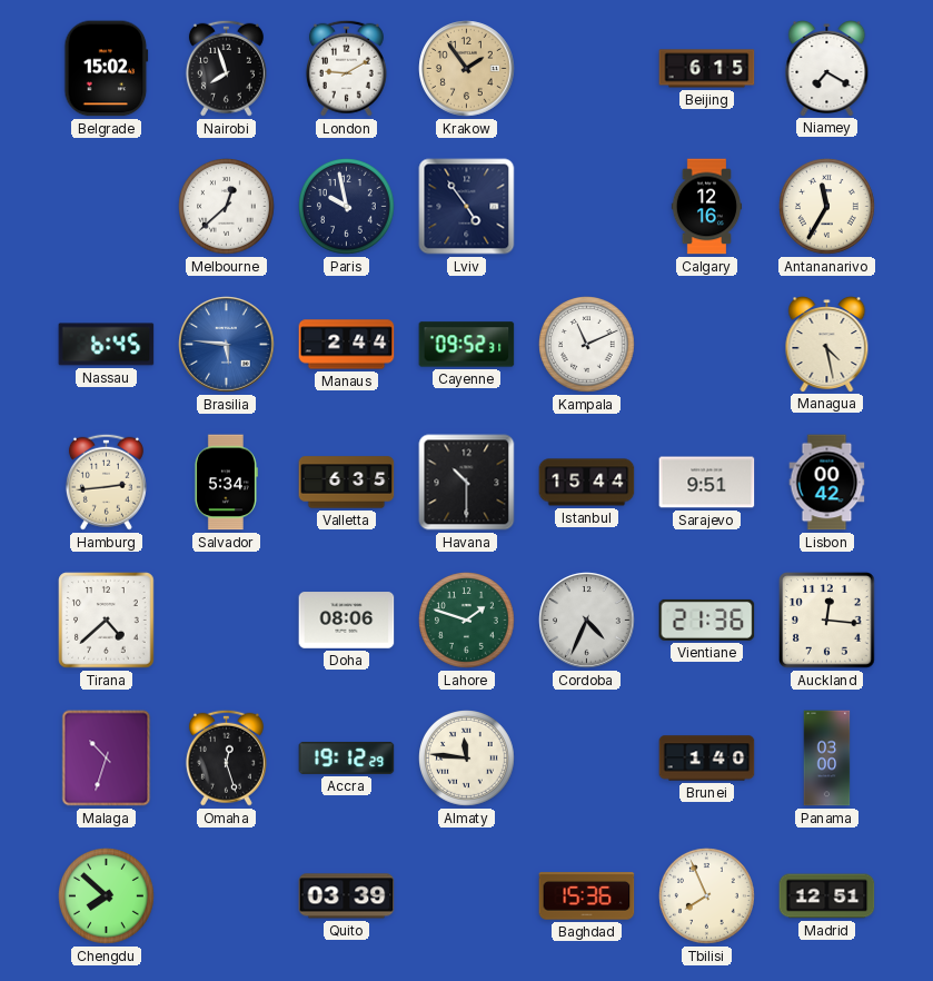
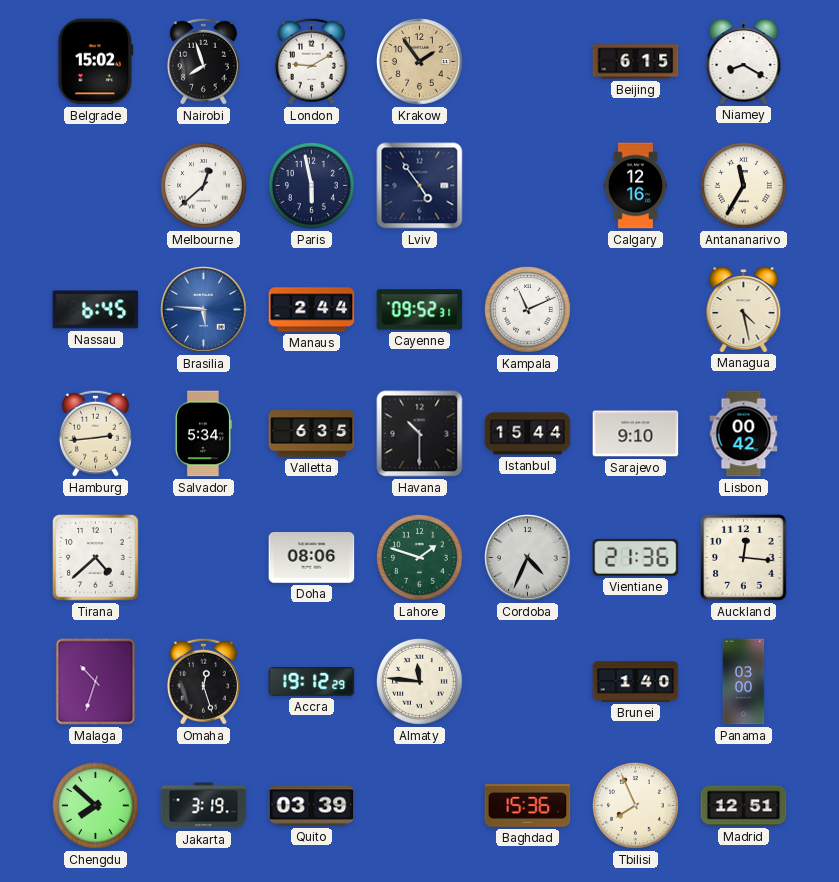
Niamey: 7:20 -> 8:20
Paris: 9:58 -> 5:58
Sarajevo: 9:51 -> 9:10
Jakarta: none -> 3:19
